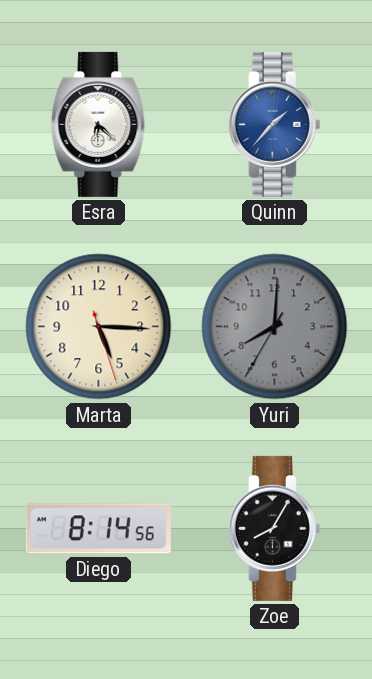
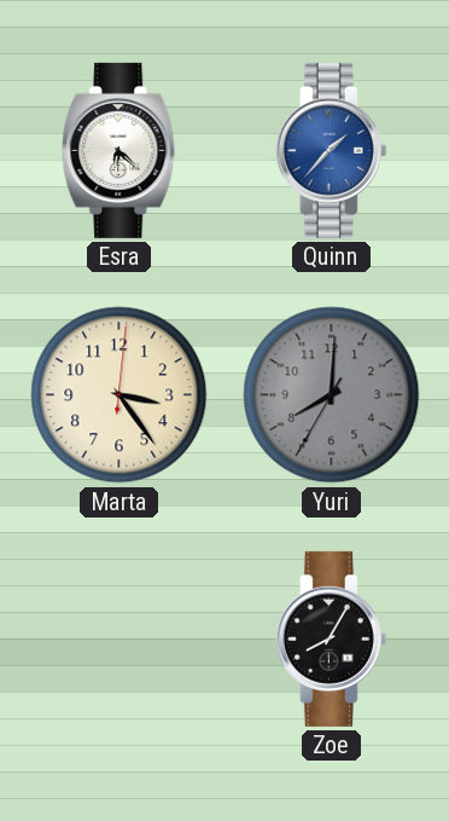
Marta: 5:15 -> 3:24
Diego: 8:14 -> none
